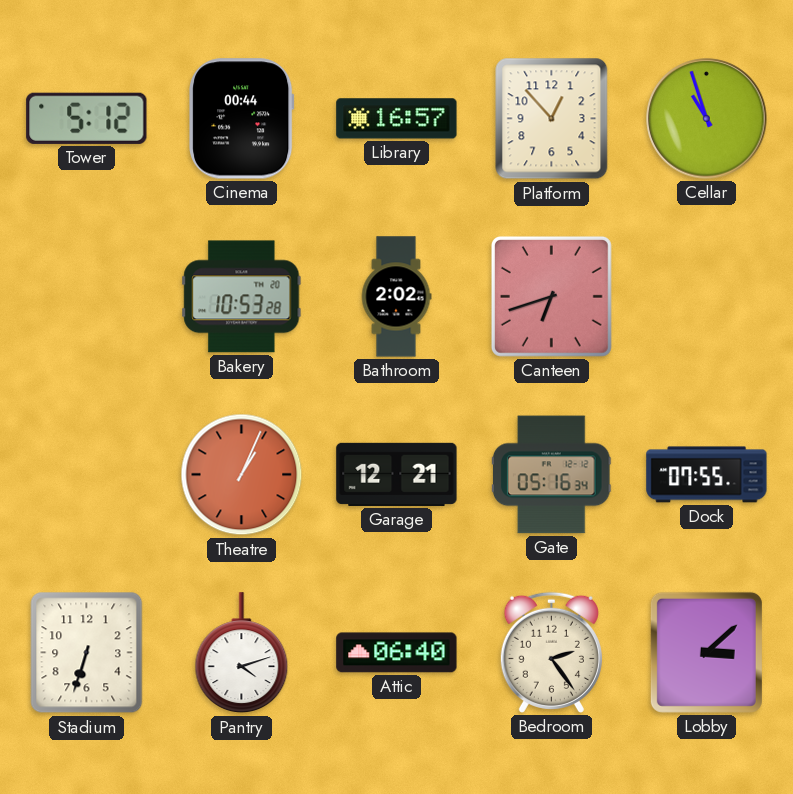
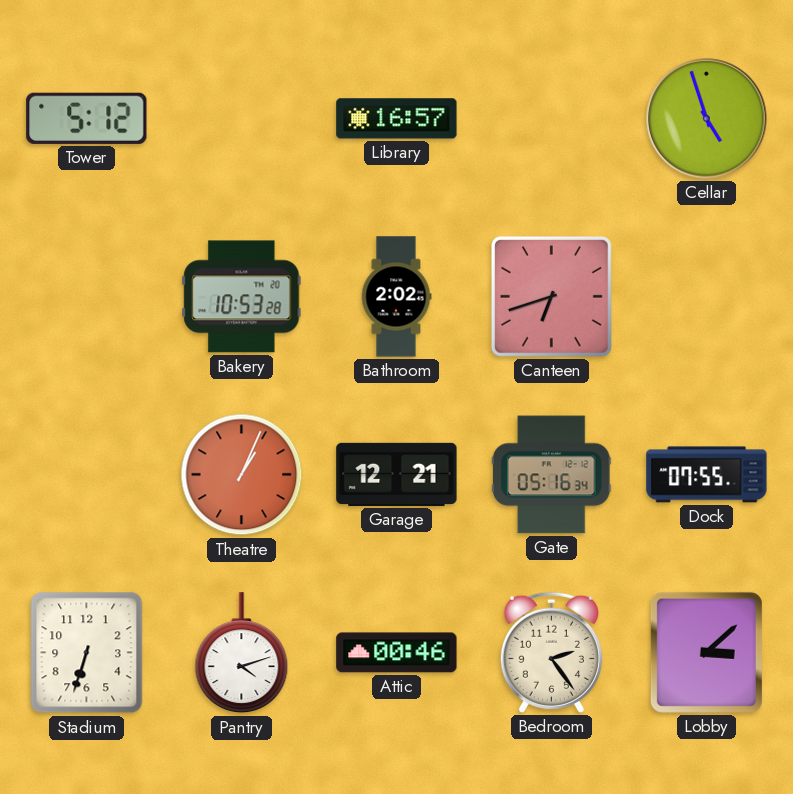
Cinema: 00:44 -> none
Platform: 12:53 -> none
Cellar: 10:57 -> 4:57
Attic: 06:40 -> 00:46
